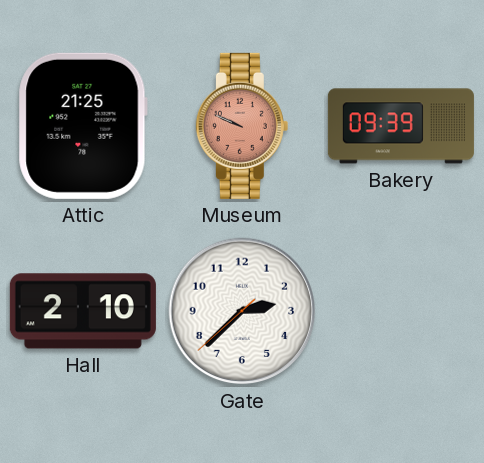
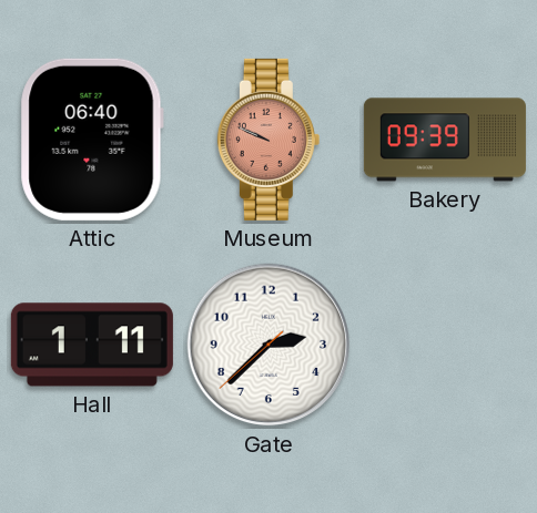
Attic: 21:25 -> 06:40
Hall: 2:10 -> 1:11
